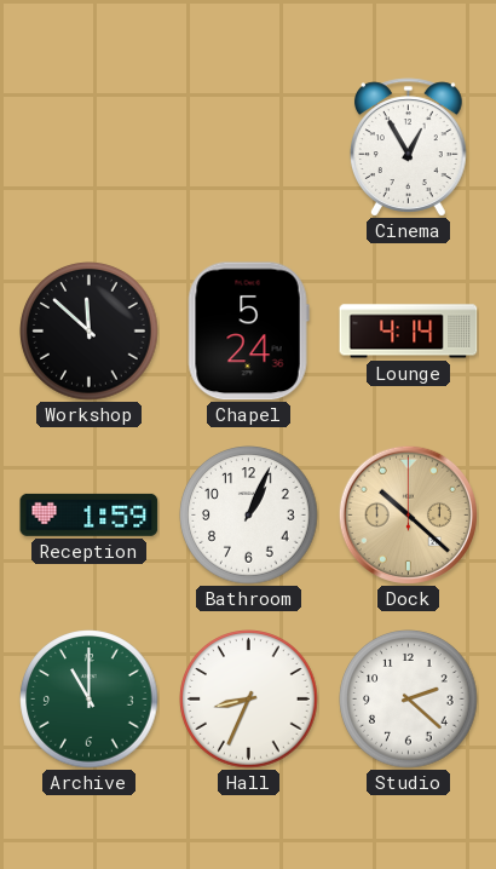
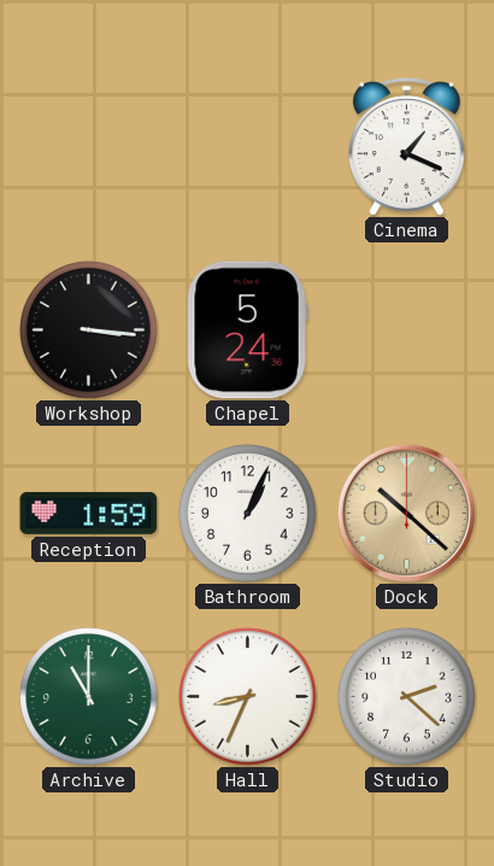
Cinema: 12:55 -> 1:19
Workshop: 11:52 -> 3:16
Lounge: 4:14 -> none
